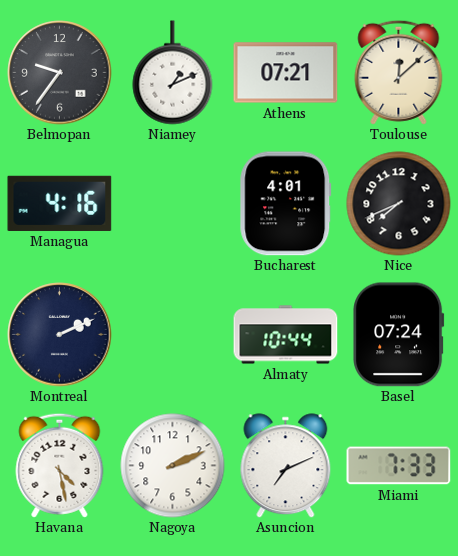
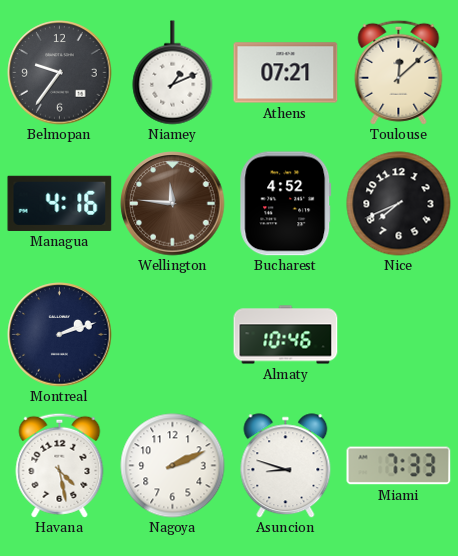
Wellington: none -> 11:46
Bucharest: 4:01 -> 4:52
Montreal: 2:11 -> 2:12
Almaty: 10:44 -> 10:46
Basel: 07:24 -> none
Asuncion: 7:11 -> 8:48
